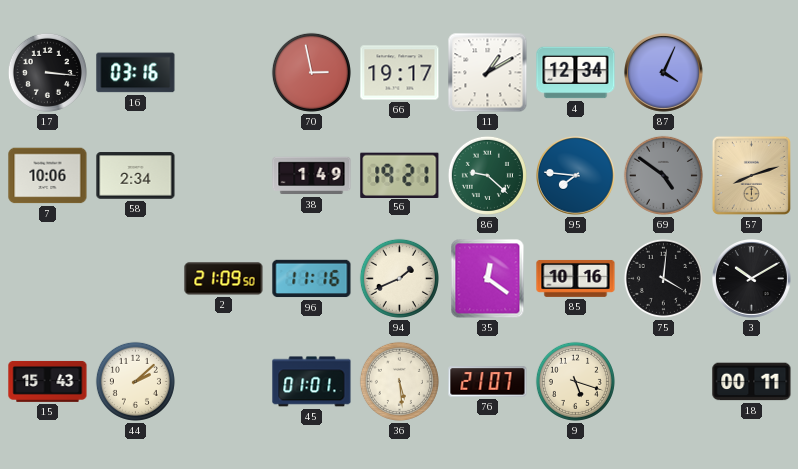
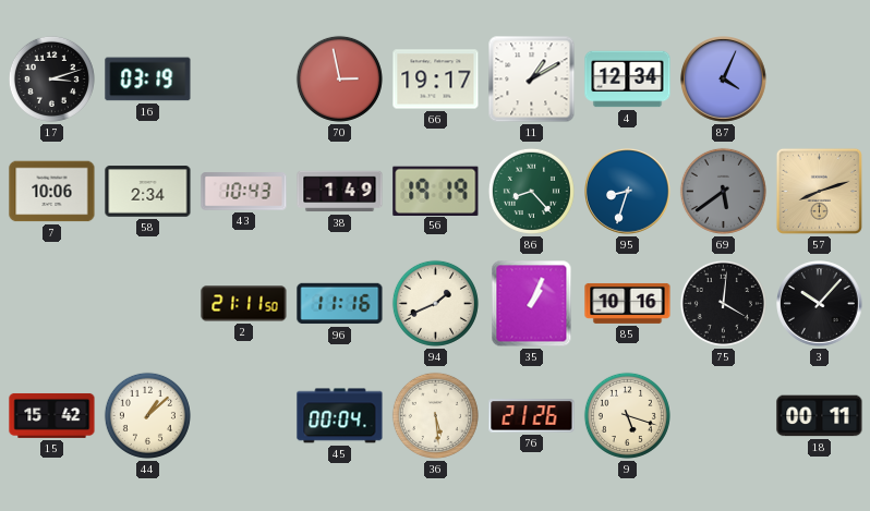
17: 3:16 -> 3:12
16: 03:16 -> 03:19
43: none -> 10:43
56: 19:21 -> 19:19
86: 9:22 -> 8:23
95: 7:46 -> 8:33
69: 4:51 -> 5:39
2: 21:09 -> 21:11
35: 12:21 -> 1:04
3: 10:10 -> 10:07
15: 15:43 -> 15:42
44: 2:08 -> 1:08
45: 01:01 -> 00:04
76: 21:07 -> 21:26
